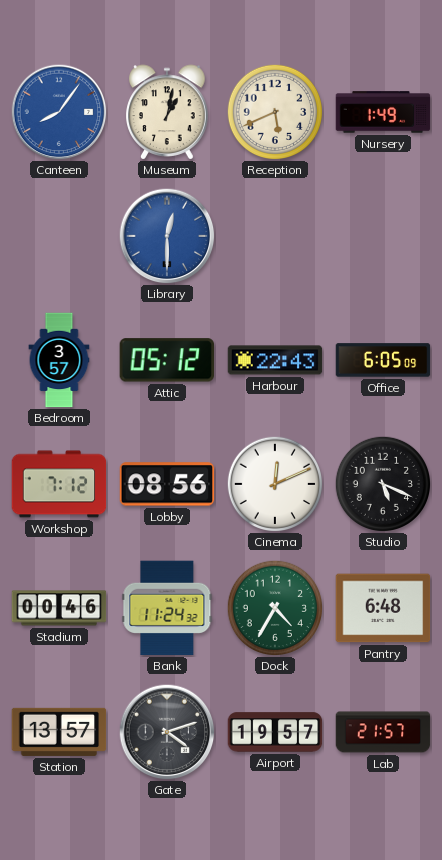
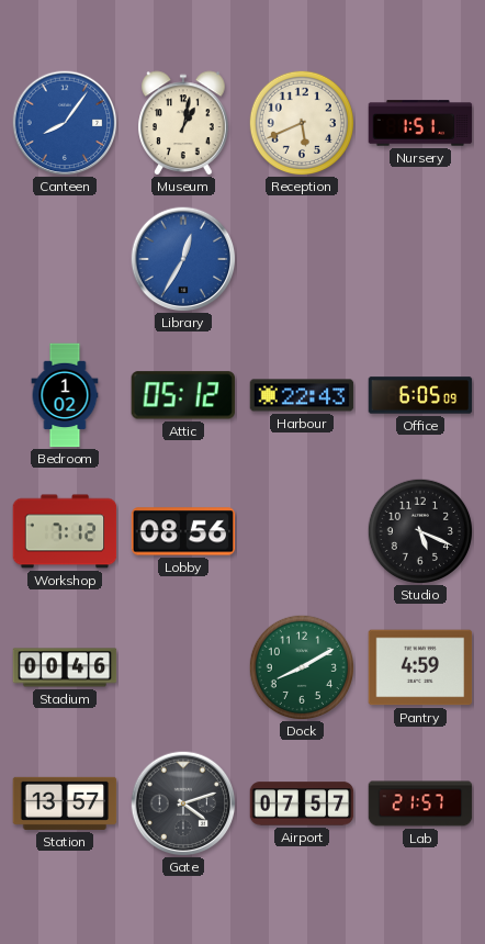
Nursery: 1:49 -> 1:51
Library: 12:30 -> 12:35
Bedroom: 3:57 -> 1:02
Cinema: 12:11 -> none
Bank: 11:24 -> none
Dock: 4:35 -> 8:10
Pantry: 6:48 -> 4:59
Airport: 19:57 -> 07:57
